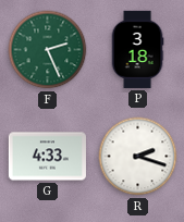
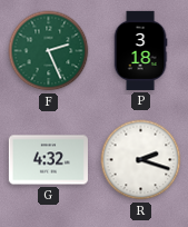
G: 4:33 -> 4:32
